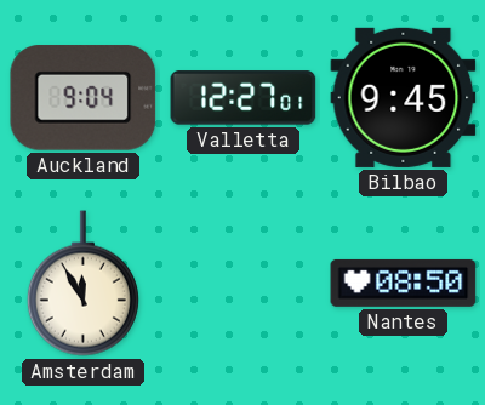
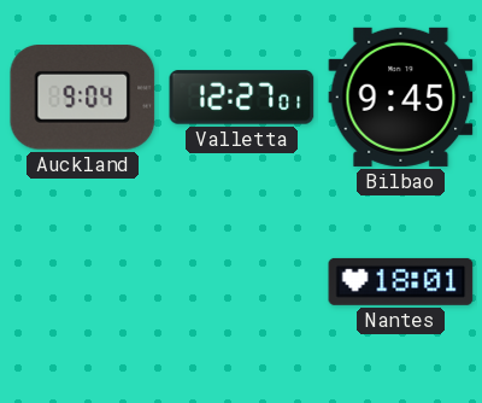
Amsterdam: 11:55 -> none
Nantes: 08:50 -> 18:01
